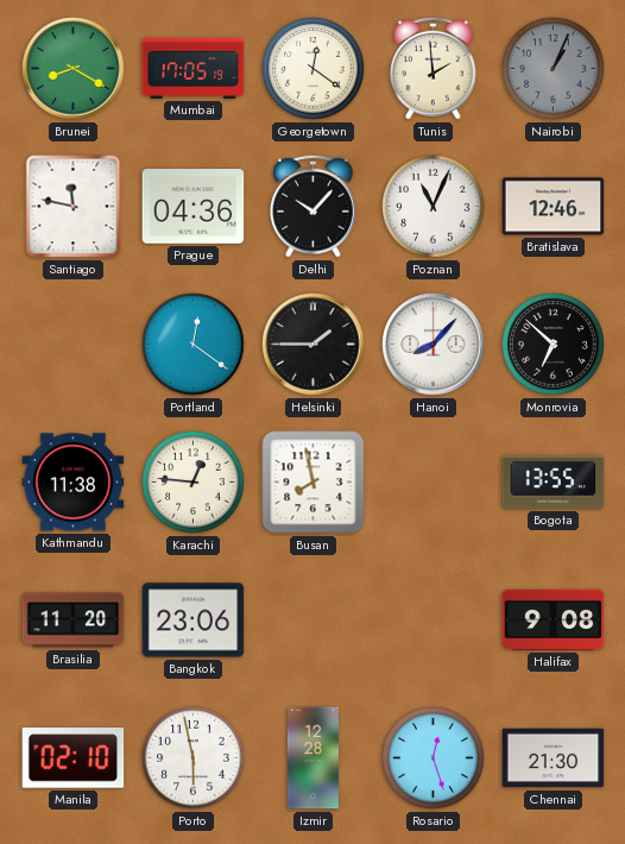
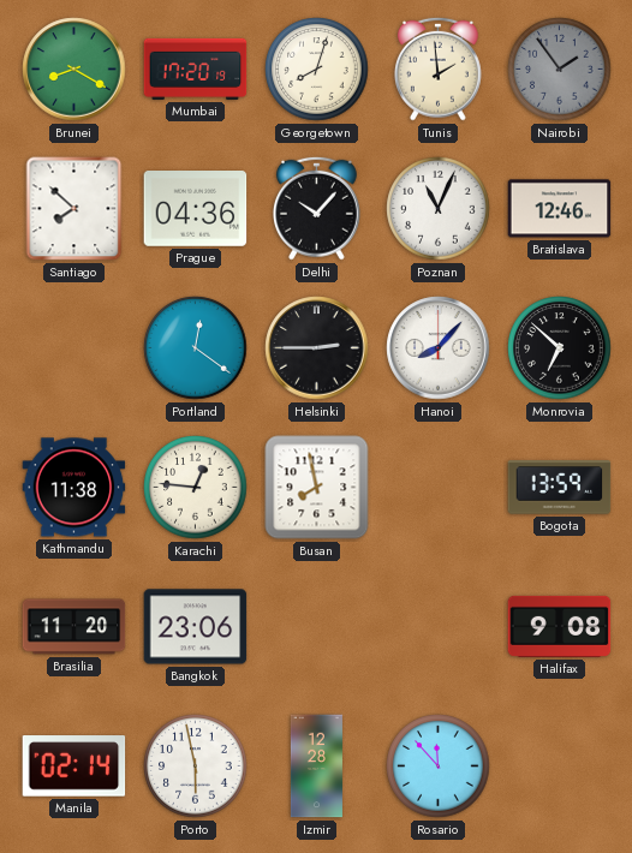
Mumbai: 17:05 -> 17:20
Georgetown: 12:21 -> 8:03
Nairobi: 1:04 -> 1:54
Santiago: 11:47 -> 7:52
Helsinki: 1:45 -> 2:45
Bogota: 13:55 -> 13:59
Manila: 02:10 -> 02:14
Rosario: 12:27 -> 11:53
Chennai: 21:30 -> none
